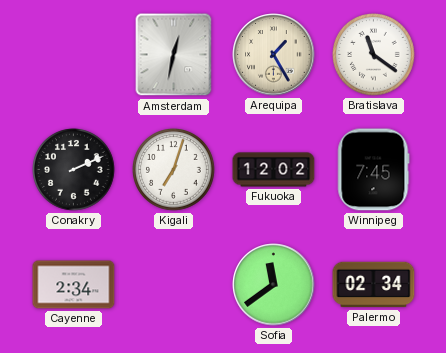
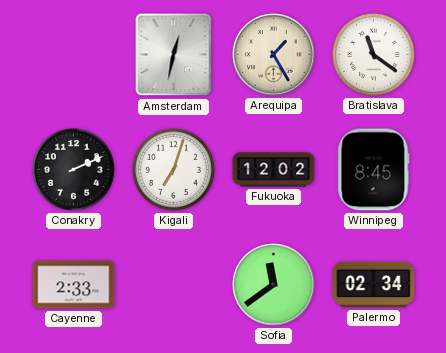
Winnipeg: 7:45 -> 8:45
Cayenne: 2:34 -> 2:33
